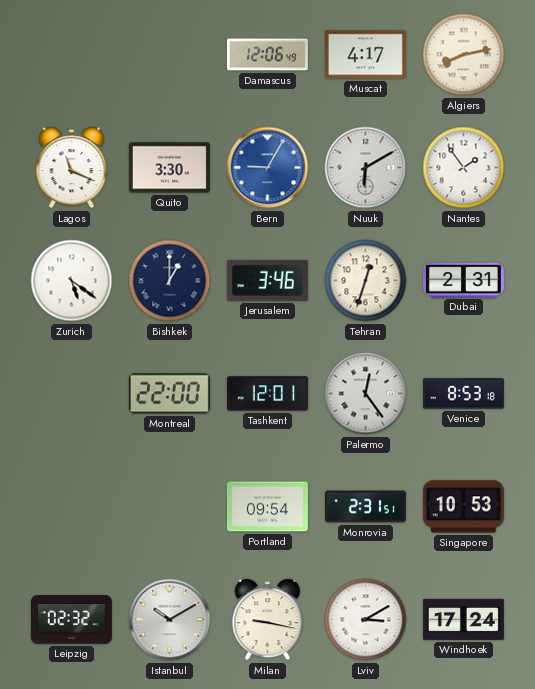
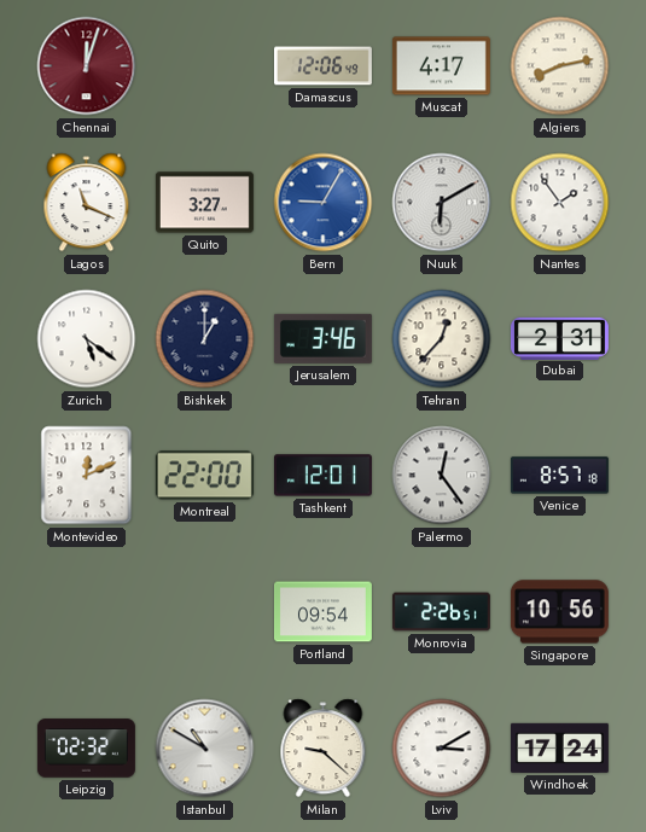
Chennai: none -> 12:03
Quito: 3:30 -> 3:27
Tehran: 12:33 -> 12:37
Montevideo: none -> 12:11
Venice: 8:53 -> 8:57
Monrovia: 2:31 -> 2:26
Singapore: 10:53 -> 10:56
Istanbul: 10:10 -> 10:50
Milan: 9:17 -> 9:22
